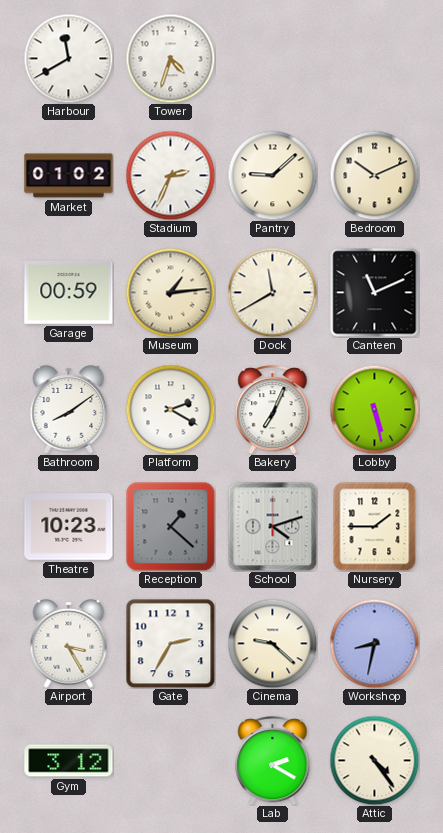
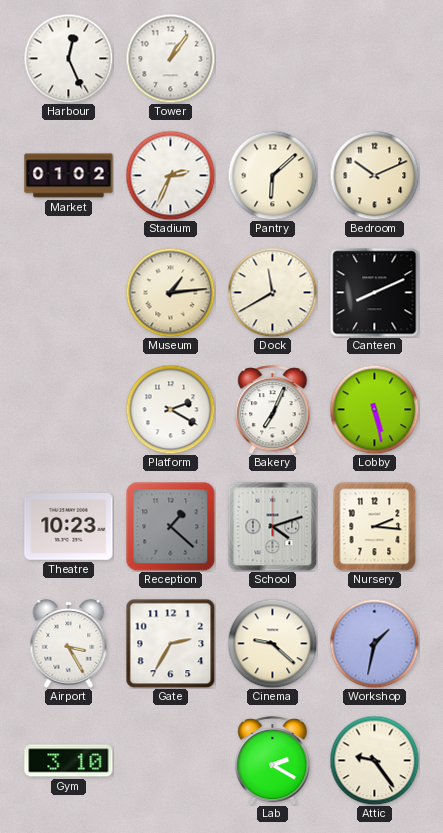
Harbour: 11:40 -> 12:26
Tower: 4:33 -> 1:06
Pantry: 9:08 -> 6:08
Garage: 00:59 -> none
Canteen: 11:11 -> 8:11
Bathroom: 8:09 -> none
Nursery: 1:45 -> 2:16
Workshop: 8:32 -> 1:32
Gym: 3:12 -> 3:10
Attic: 4:24 -> 9:24
